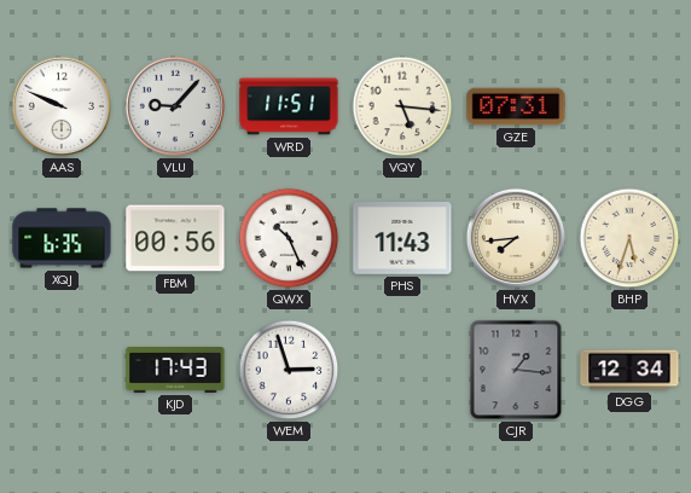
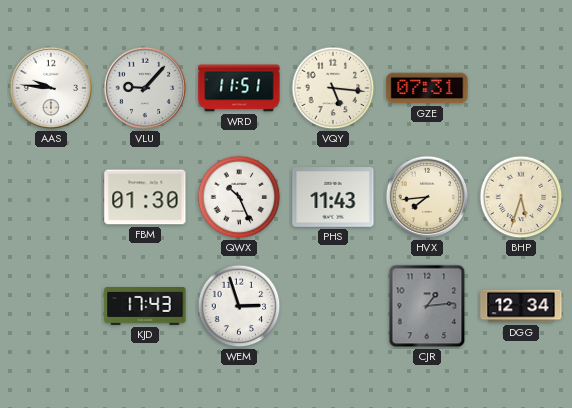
AAS: 9:49 -> 9:46
XQJ: 6:35 -> none
FBM: 00:56 -> 01:30
CJR: 1:16 -> 1:14
